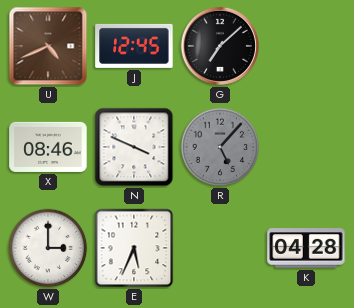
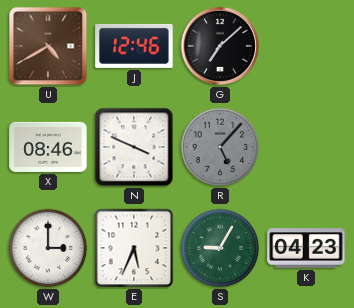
U: 4:41 -> 4:40
J: 12:45 -> 12:46
S: none -> 9:05
K: 04:28 -> 04:23
